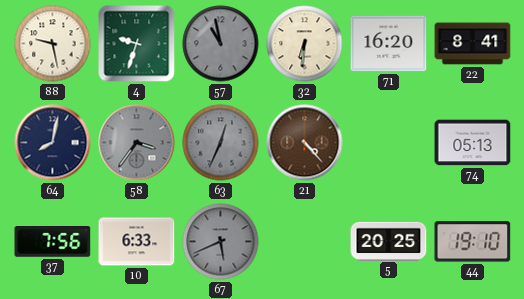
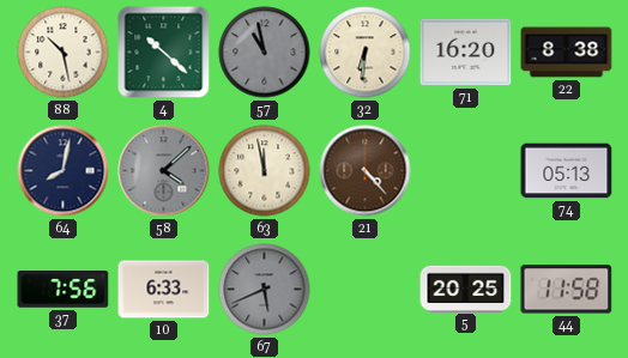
88: 9:28 -> 10:28
4: 9:33 -> 10:22
22: 8:41 -> 8:38
58: 3:36 -> 4:08
63: 12:34 -> 11:58
63 dial: grey -> cream
44: 19:10 -> 11:58
